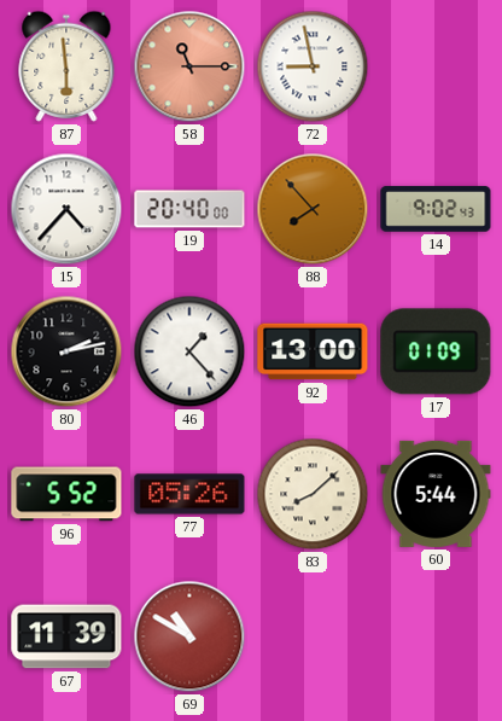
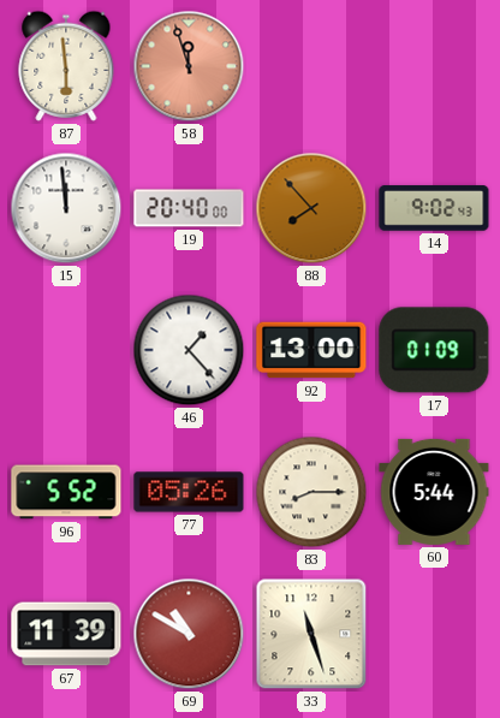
58: 11:15 -> 11:57
72: 8:58 -> none
15: 4:37 -> 11:59
80: 2:13 -> none
83: 8:08 -> 8:15
33: none -> 11:27
